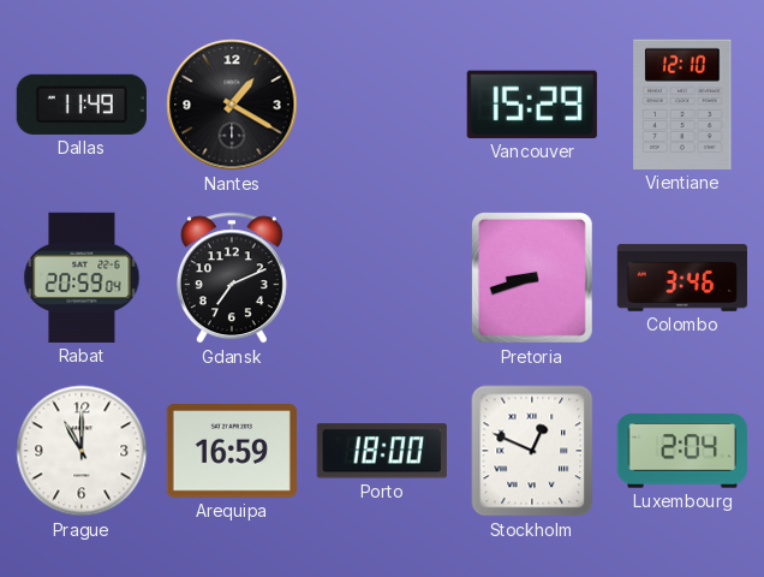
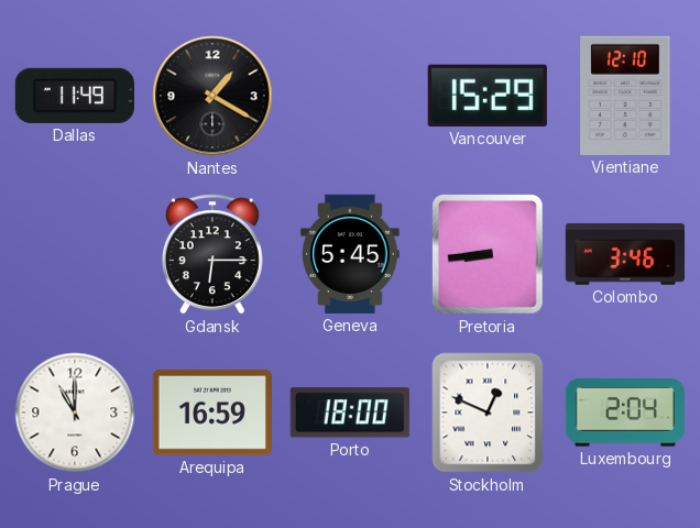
Rabat: 20:59 -> none
Gdansk: 7:11 -> 6:15
Geneva: none -> 5:45
Pretoria: 8:42 -> 8:44
